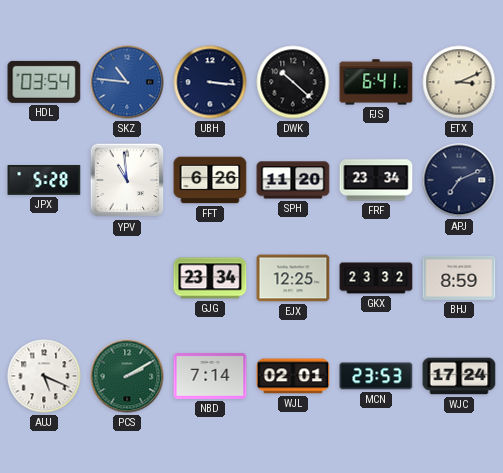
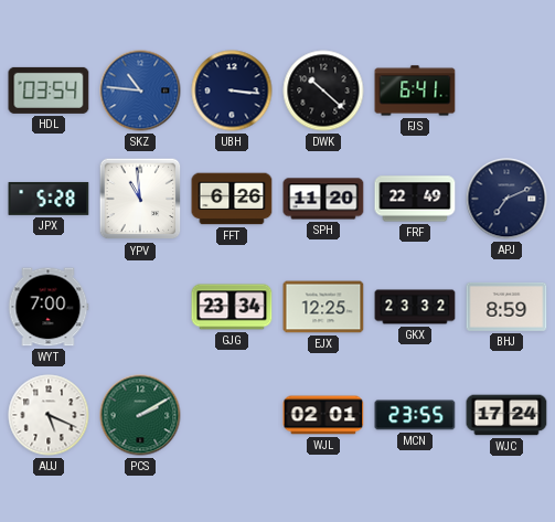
ETX: 3:11 -> none
FRF: 23:34 -> 22:49
WYT: none -> 7:00
NBD: 7:14 -> none
MCN: 23:53 -> 23:55
